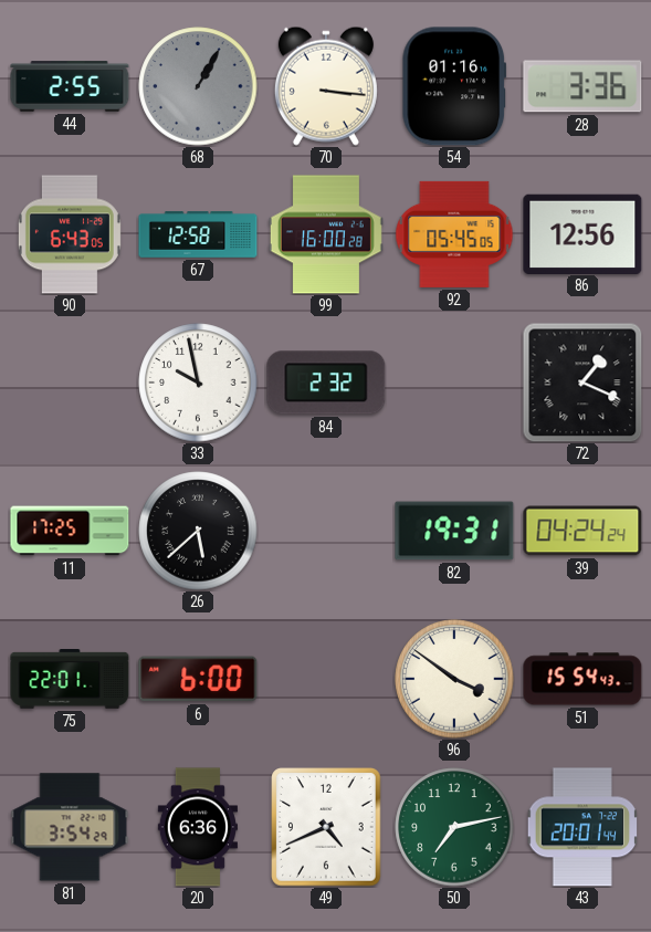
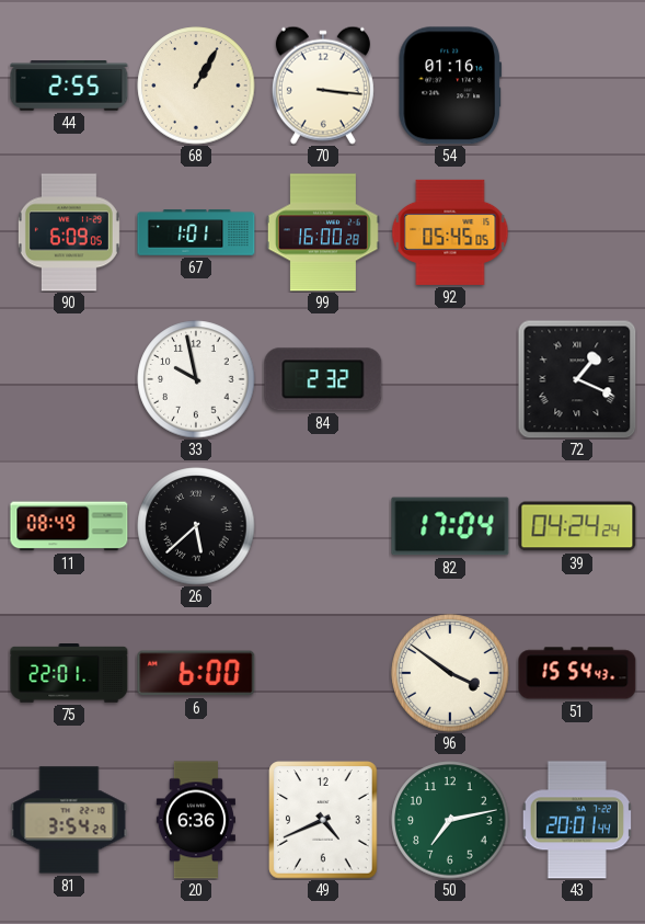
68 dial: grey -> cream
28: 3:36 -> none
90: 6:43 -> 6:09
67: 12:58 -> 1:01
86: 12:56 -> none
11: 17:25 -> 08:49
82: 19:31 -> 17:04
